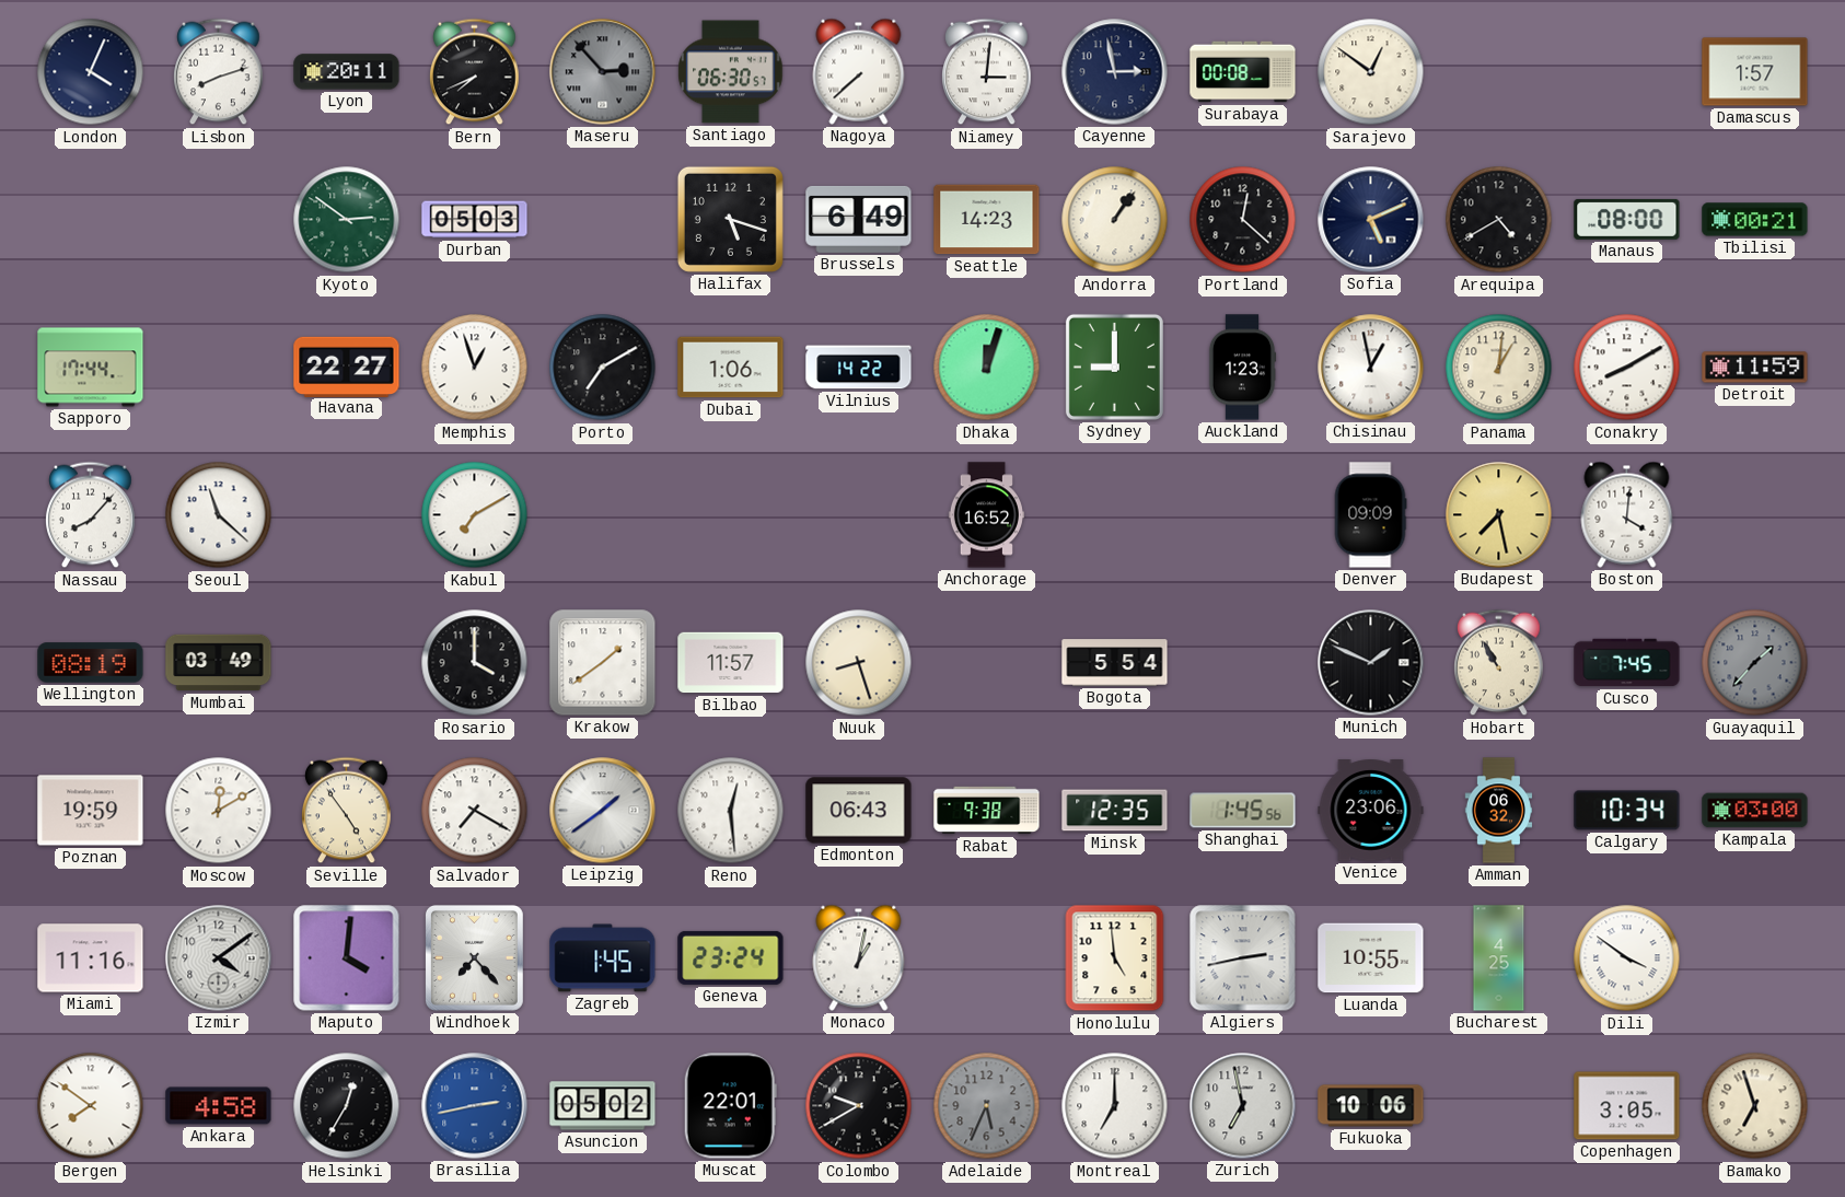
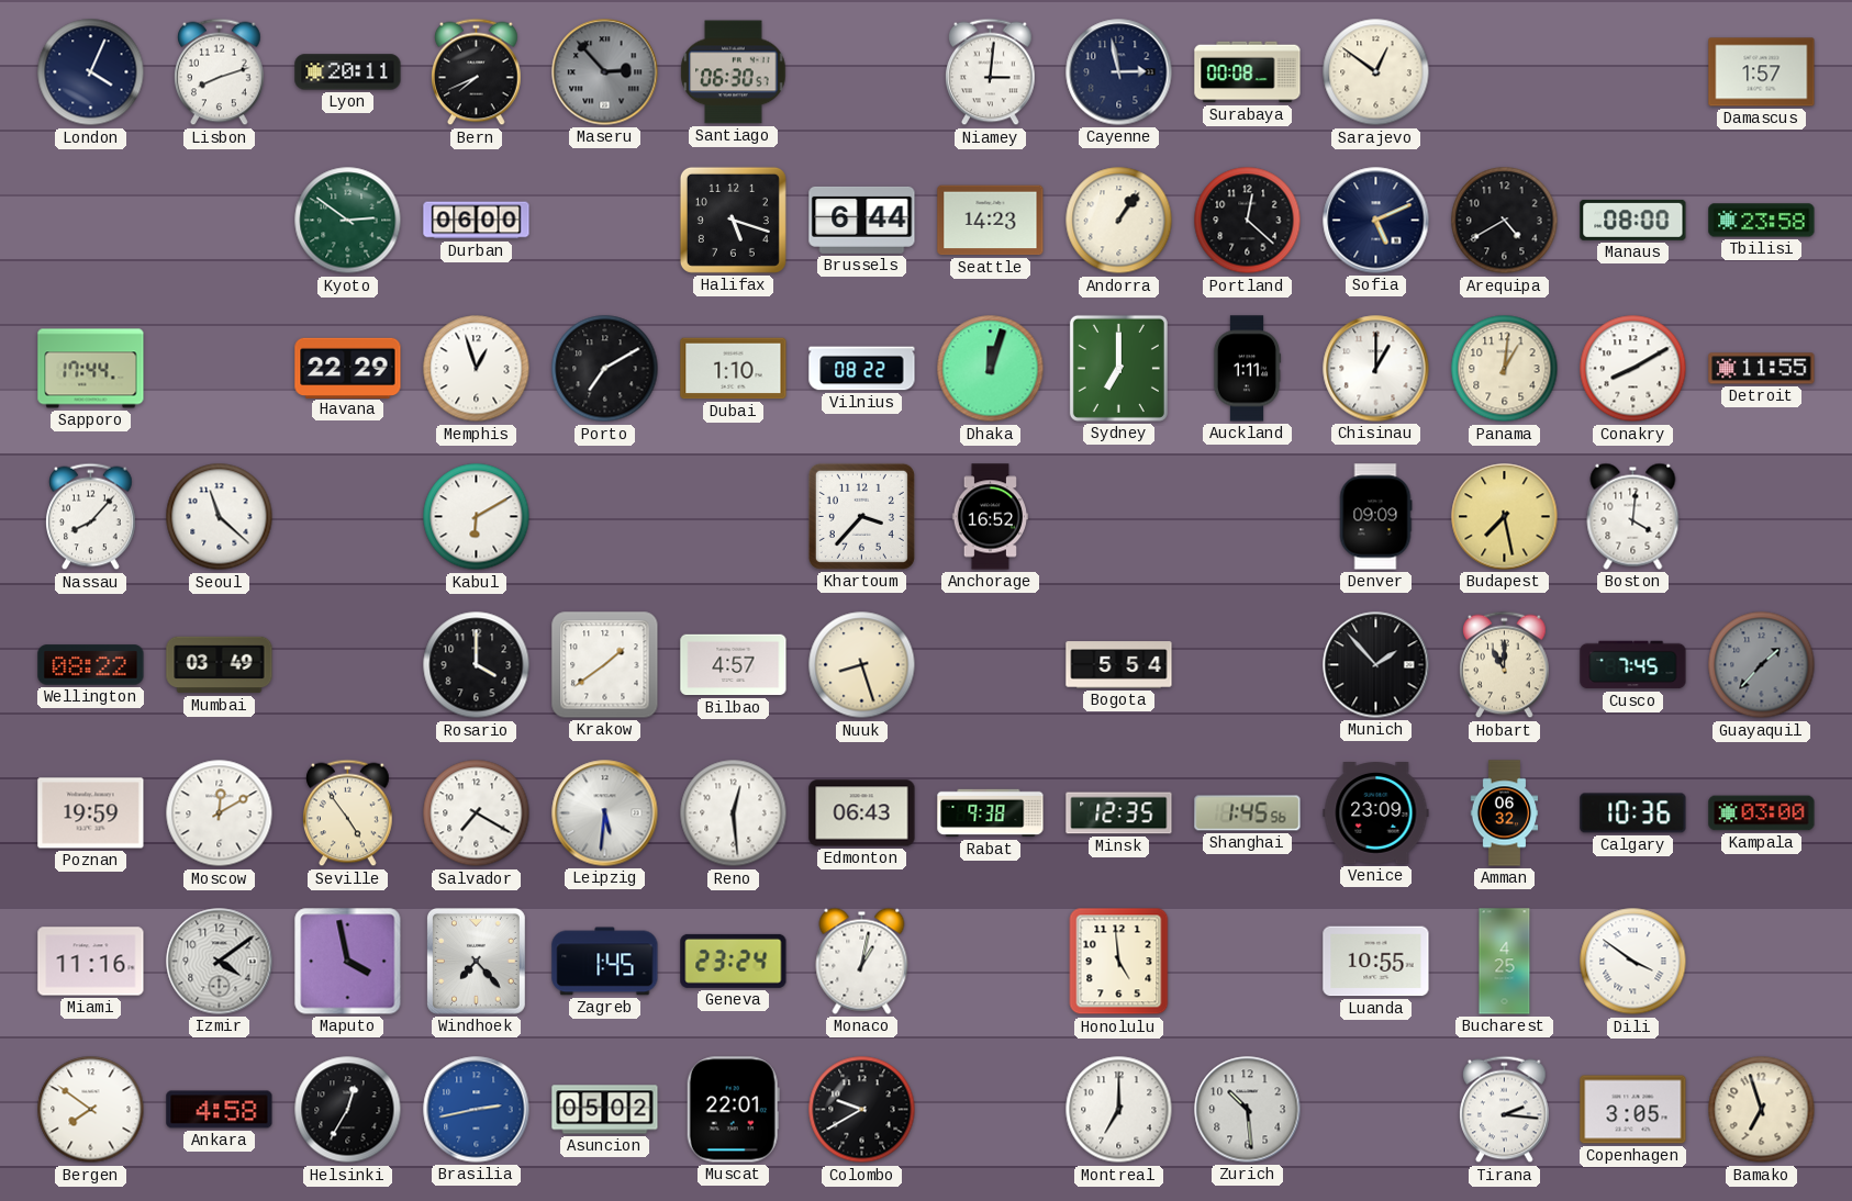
Nagoya: 7:38 -> none
Durban: 05:03 -> 06:00
Brussels: 6:49 -> 6:44
Tbilisi: 00:21 -> 23:58
Havana: 22:27 -> 22:29
Dubai: 1:06 -> 1:10
Vilnius: 14:22 -> 08:22
Sydney: 9:00 -> 7:00
Auckland: 1:23 -> 1:11
Chisinau: 12:58 -> 1:00
Detroit: 11:59 -> 11:55
Kabul: 7:10 -> 6:10
Khartoum: none -> 3:37
Wellington: 08:19 -> 08:22
Bilbao: 11:57 -> 4:57
Munich: 1:49 -> 1:53
Hobart: 10:55 -> 11:00
Leipzig: 1:39 -> 5:31
Venice: 23:06 -> 23:09
Calgary: 10:34 -> 10:36
Maputo: 4:01 -> 3:58
Algiers: 2:43 -> none
Adelaide: 5:34 -> none
Zurich: 6:58 -> 10:29
Fukuoka: 10:06 -> none
Tirana: none -> 2:16
